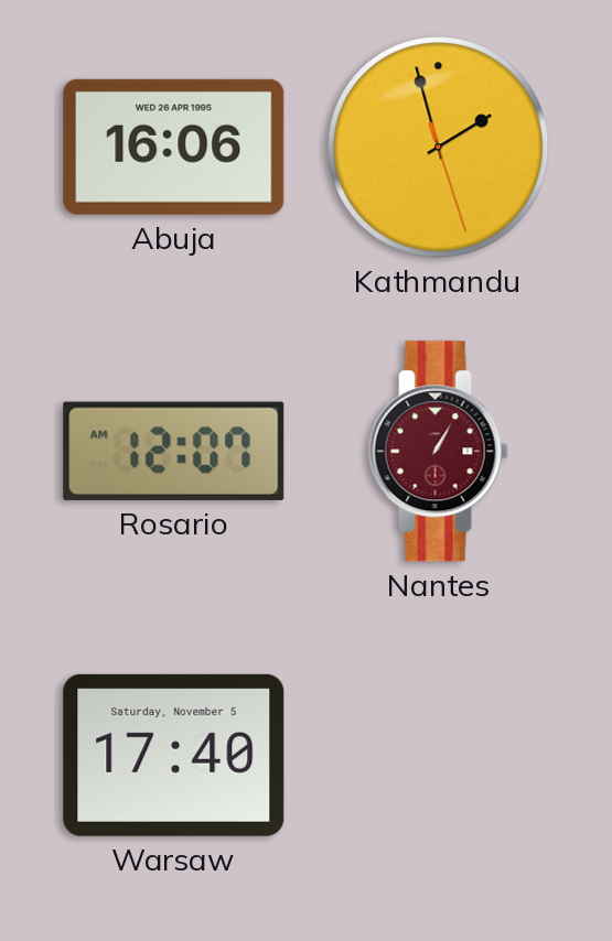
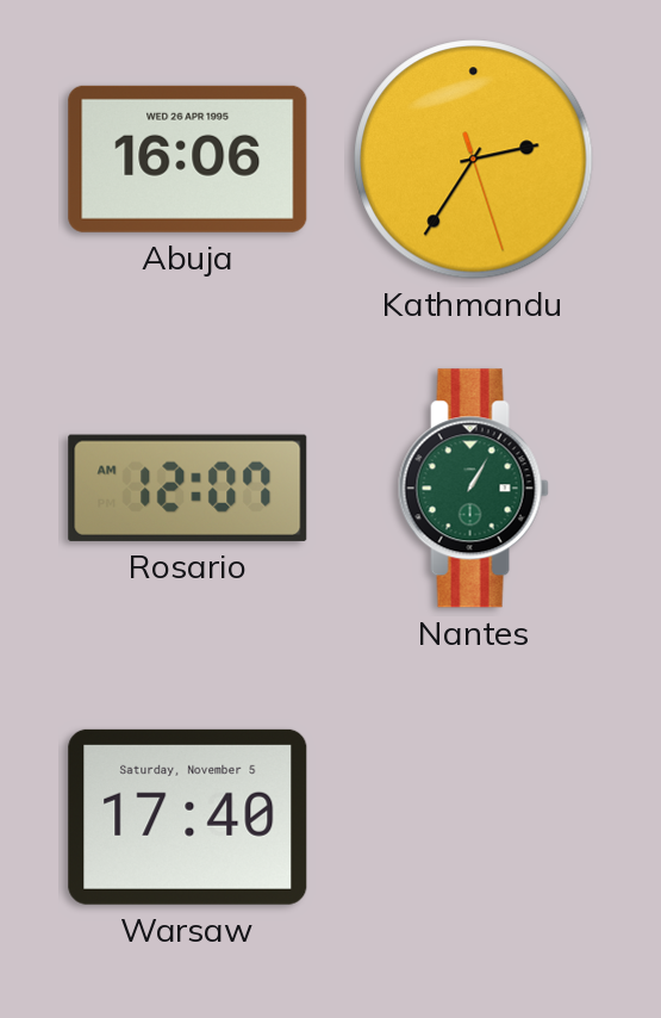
Kathmandu: 1:57 -> 2:35
Nantes dial: burgundy -> green
